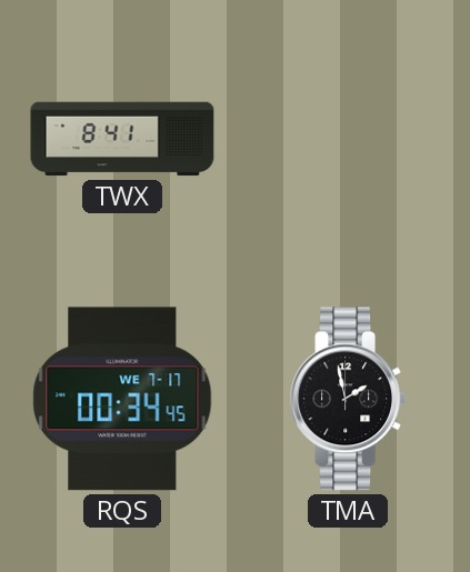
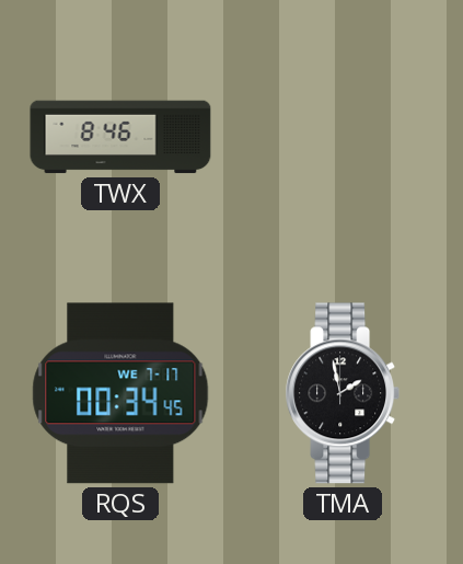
TWX: 8:41 -> 8:46
